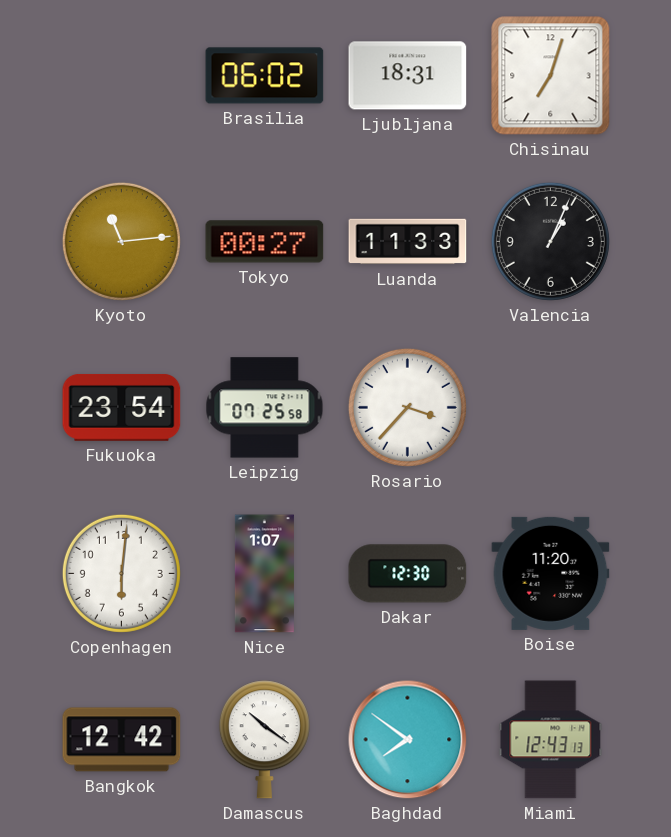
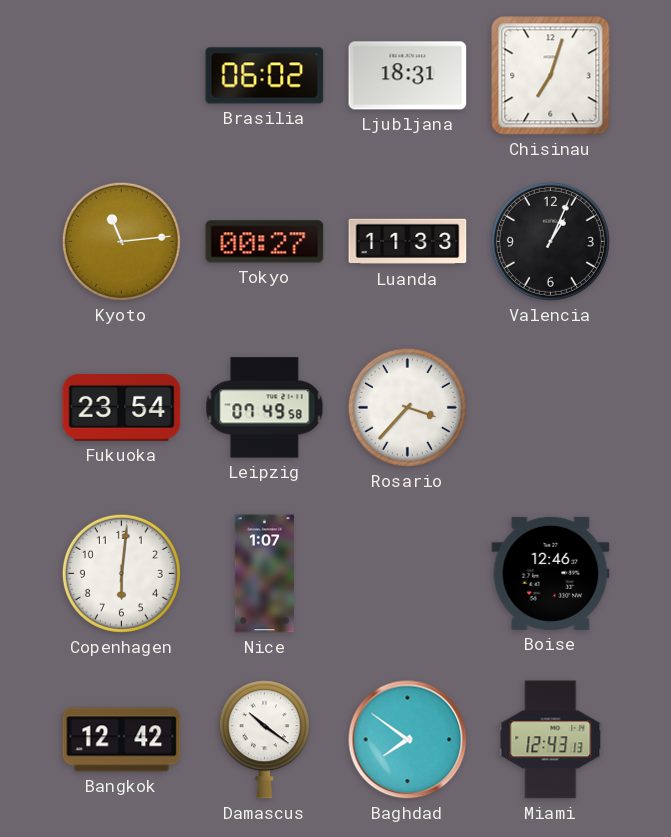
Leipzig: 07:25 -> 07:49
Dakar: 12:30 -> none
Boise: 11:20 -> 12:46
